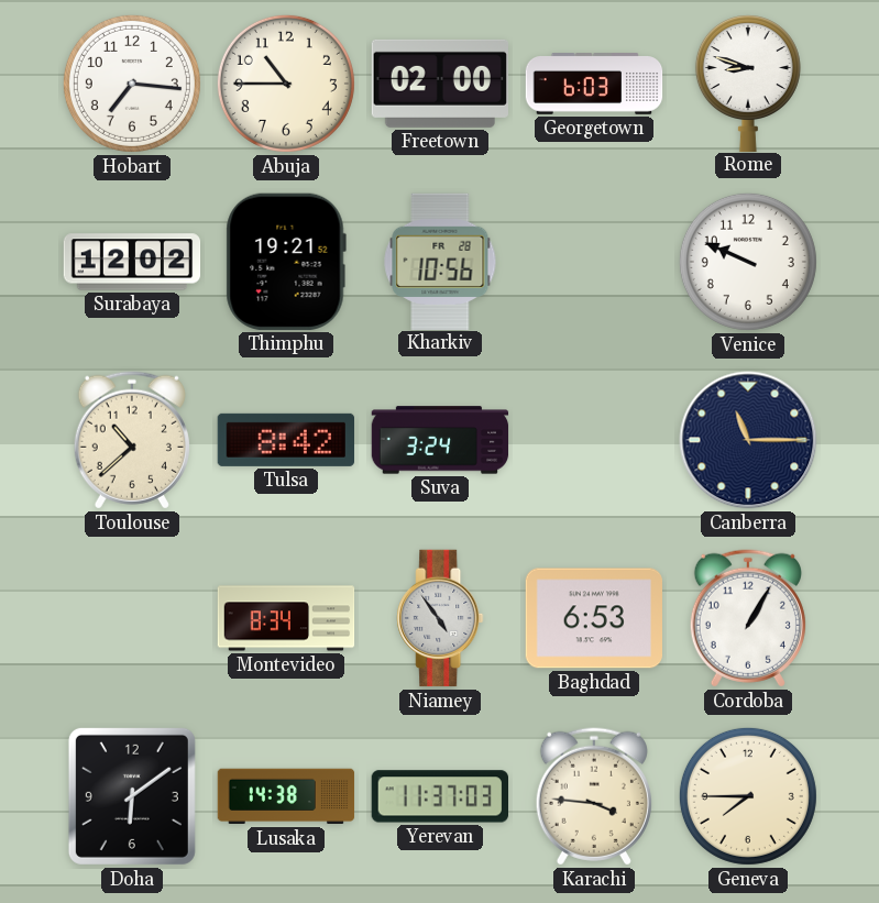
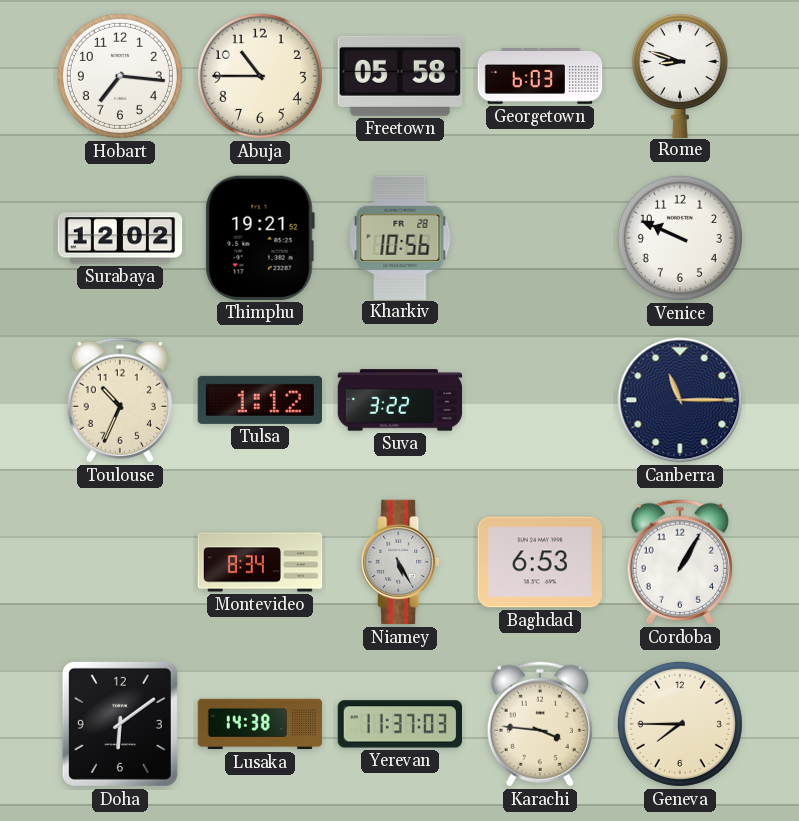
Freetown: 02:00 -> 05:58
Toulouse: 10:38 -> 10:34
Tulsa: 8:42 -> 1:12
Suva: 3:24 -> 3:22
Niamey: 4:54 -> 5:25
